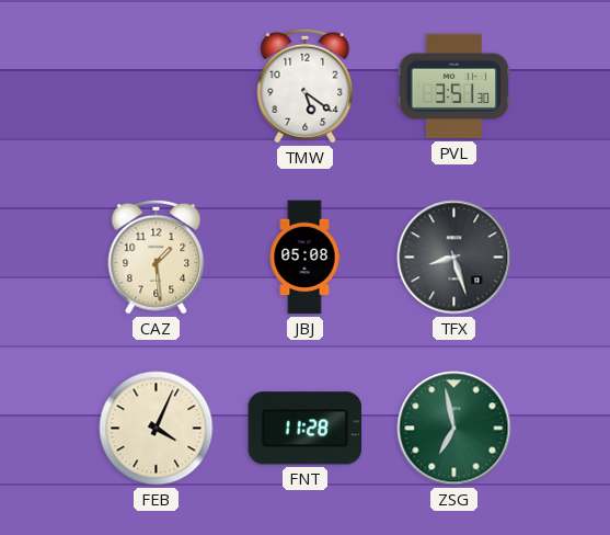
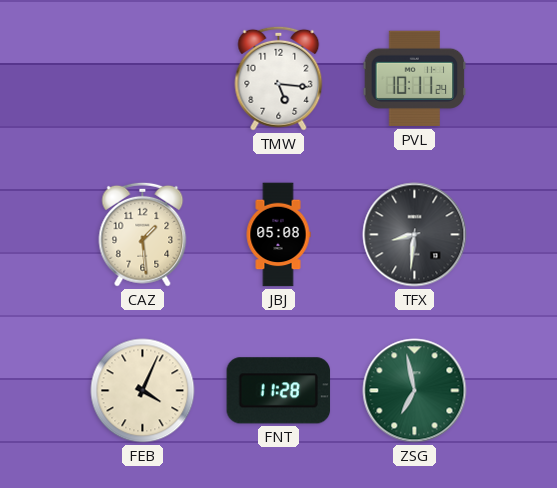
TMW: 5:21 -> 5:16
PVL: 3:51 -> 10:11
TFX: 8:27 -> 8:31
